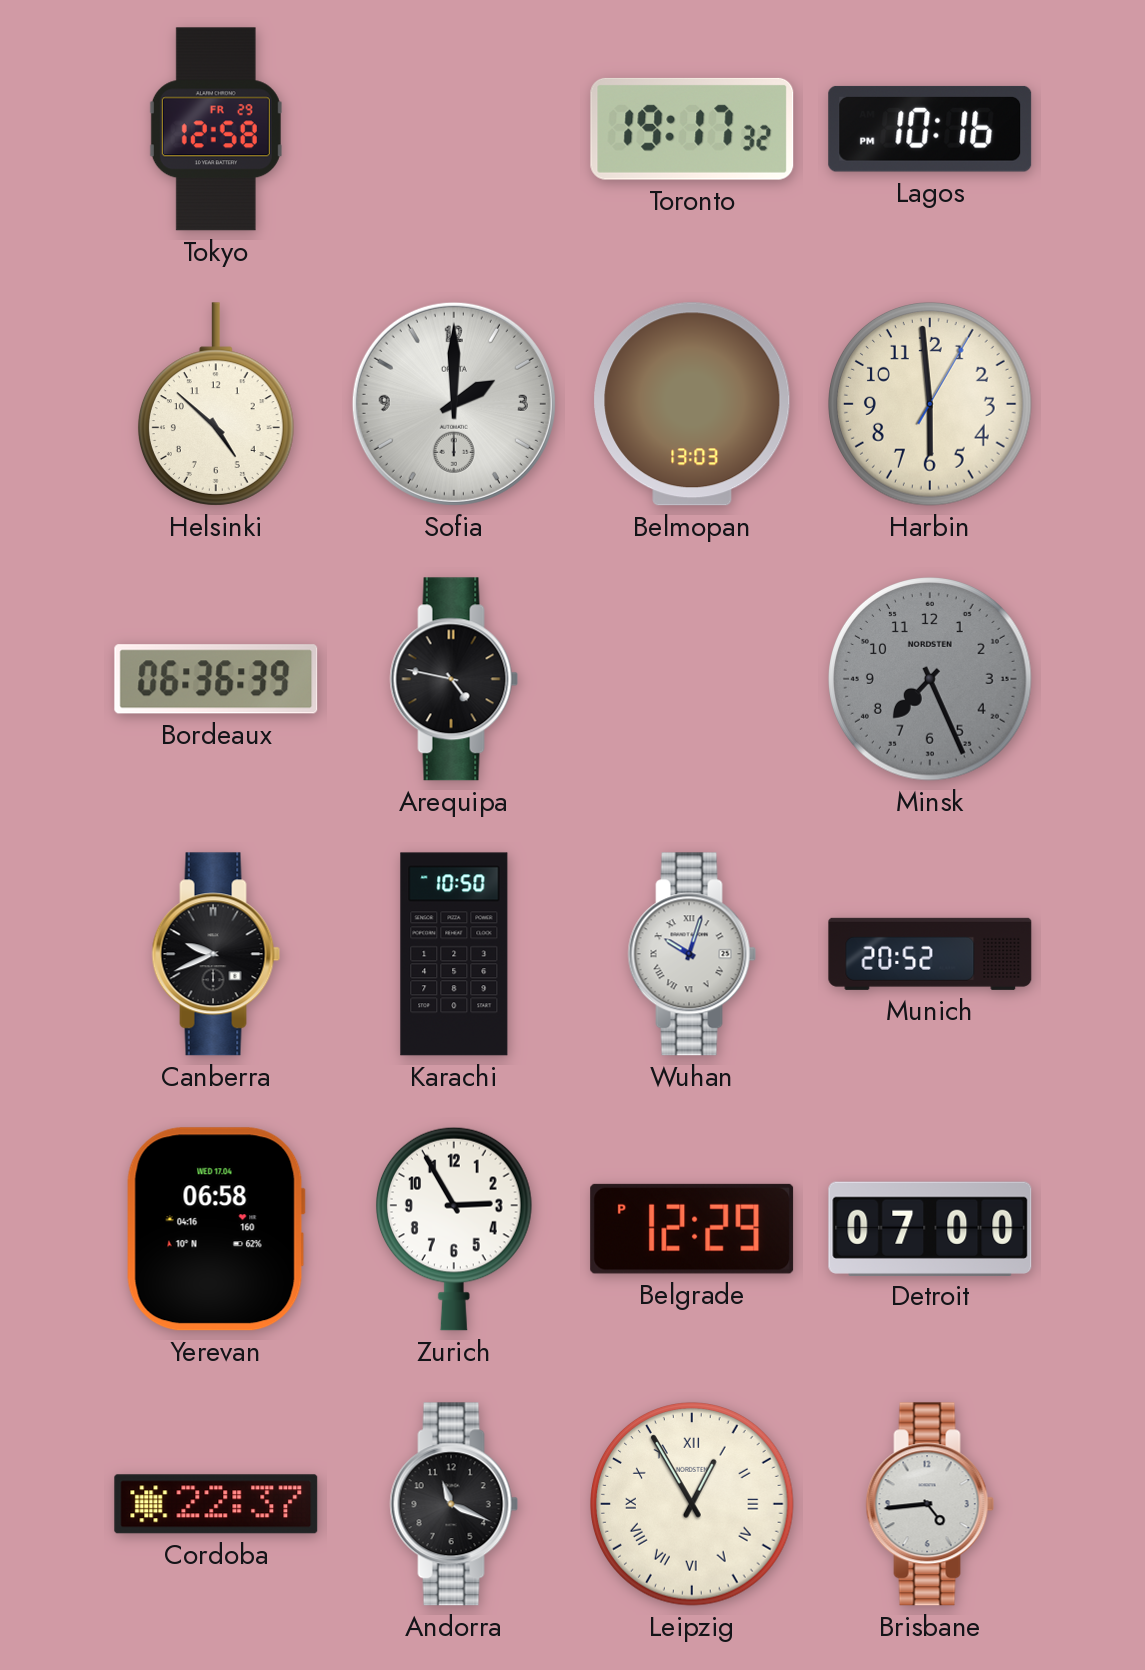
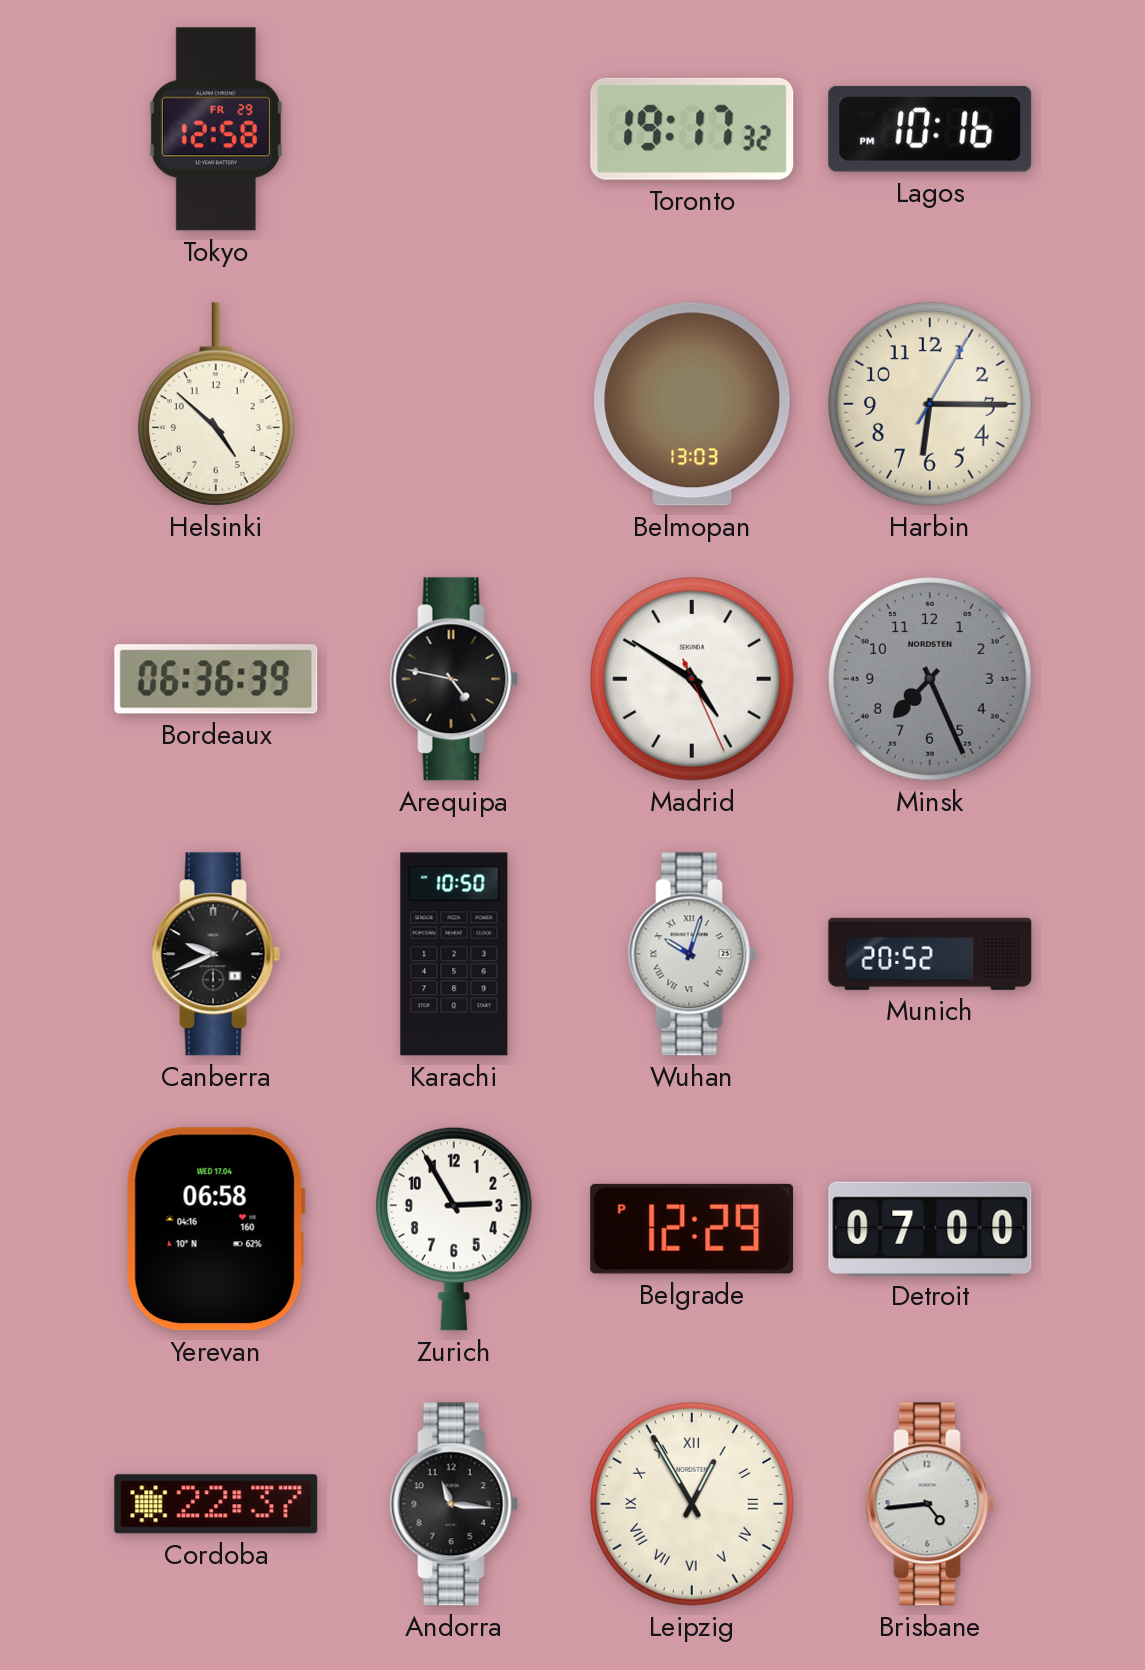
Sofia: 2:00 -> none
Harbin: 5:59 -> 6:15
Madrid: none -> 4:50
Andorra: 11:19 -> 11:16
